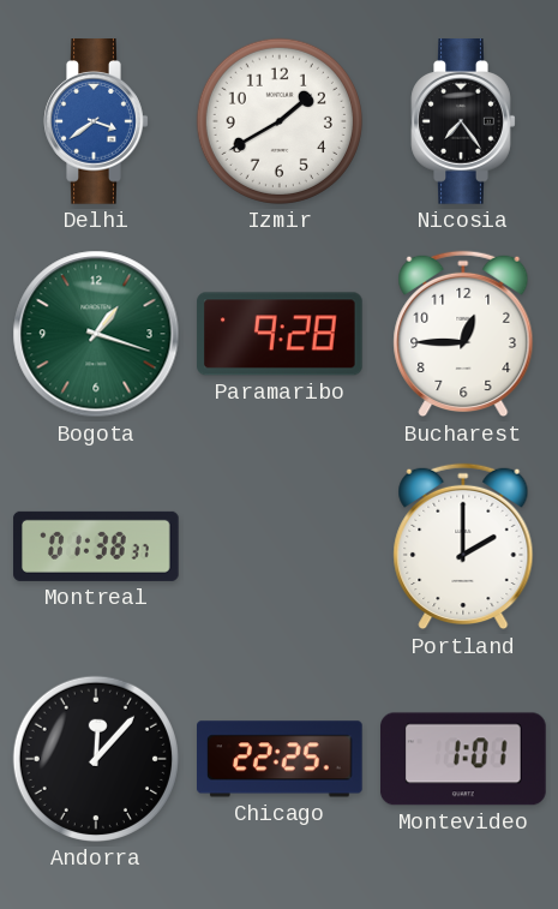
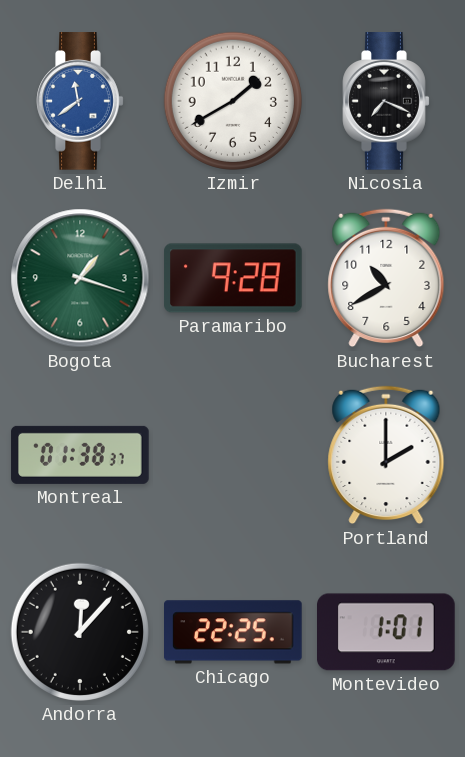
Delhi: 3:39 -> 11:39
Nicosia: 7:24 -> 7:19
Bucharest: 12:45 -> 10:40
